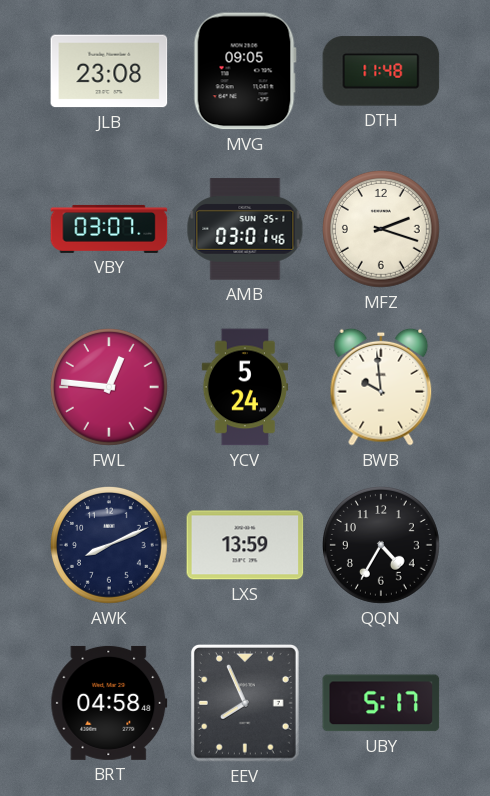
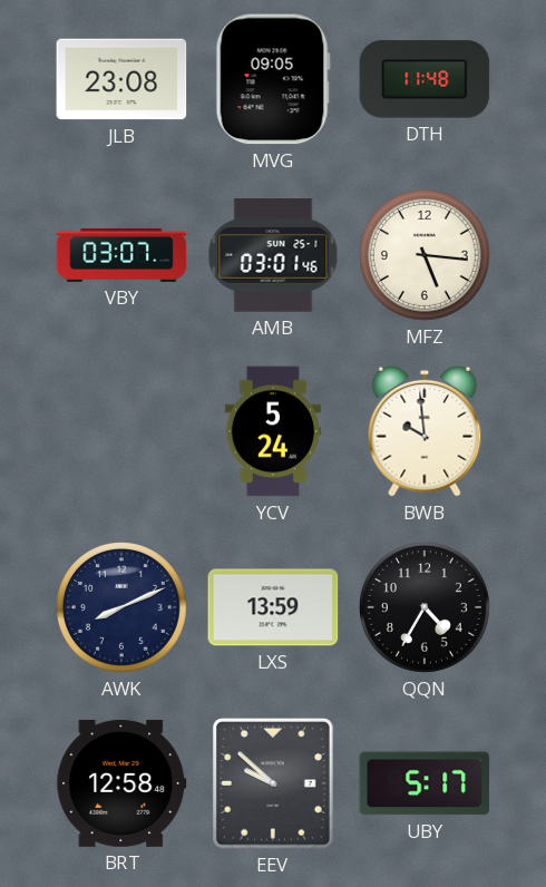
MFZ: 2:18 -> 5:16
FWL: 12:46 -> none
BRT: 04:58 -> 12:58
EEV: 7:56 -> 9:52
